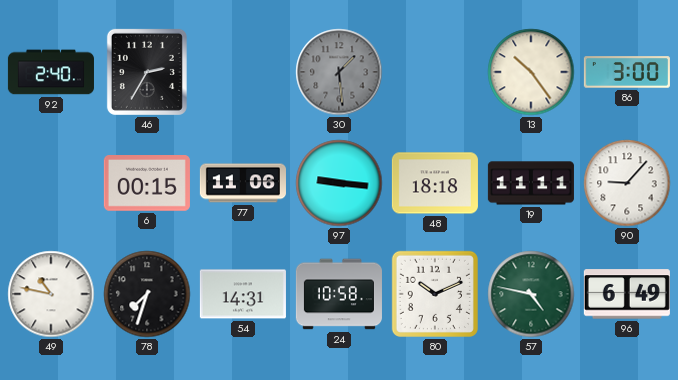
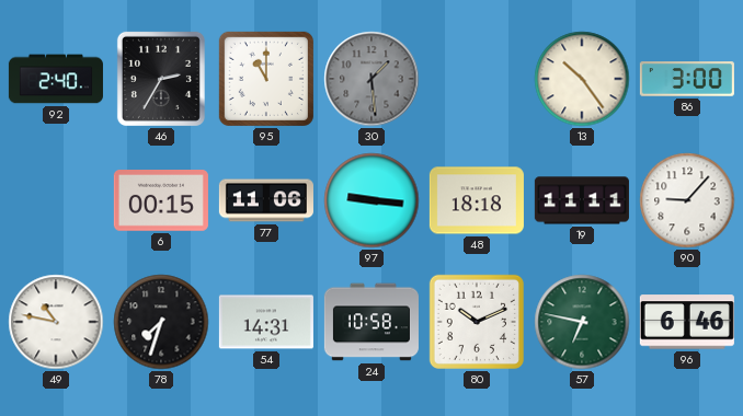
95: none -> 11:00
57: 4:47 -> 6:47
96: 6:49 -> 6:46
